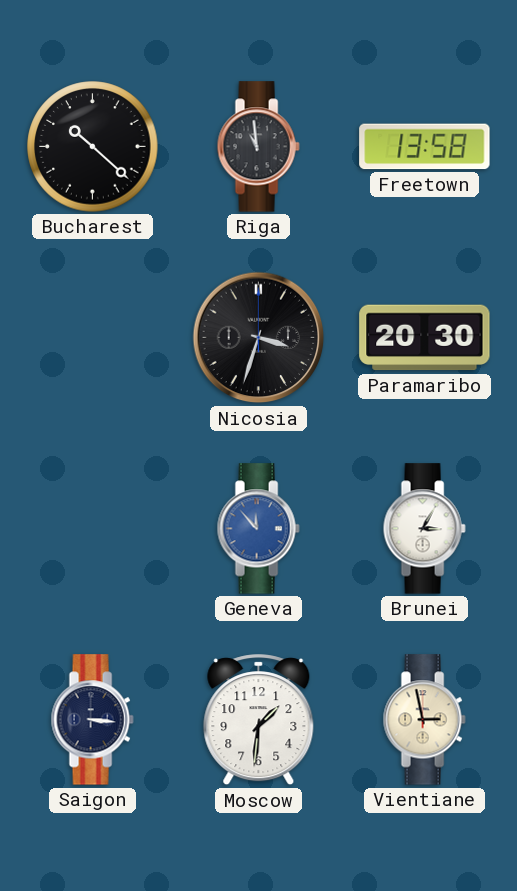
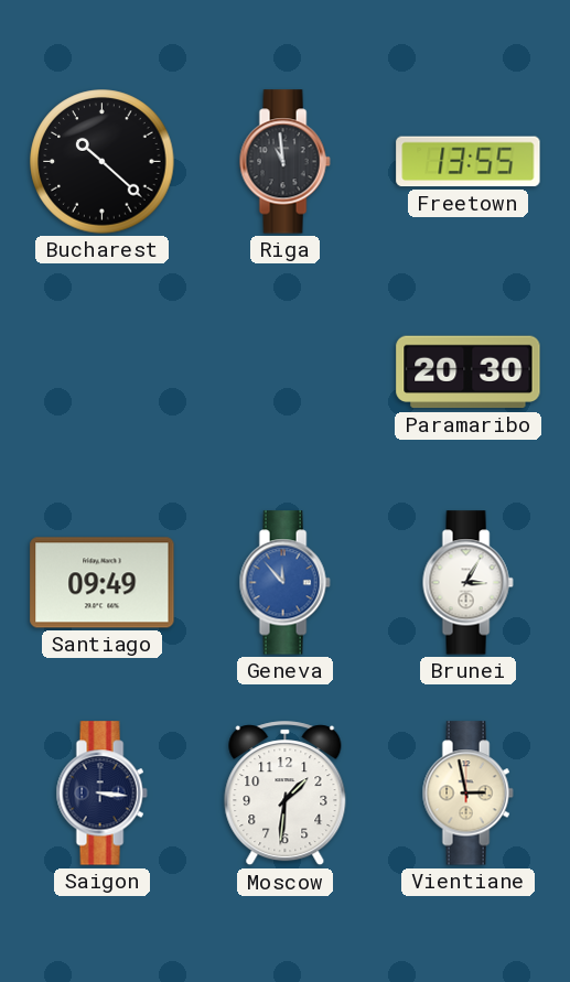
Freetown: 13:58 -> 13:55
Nicosia: 3:33 -> none
Santiago: none -> 09:49
